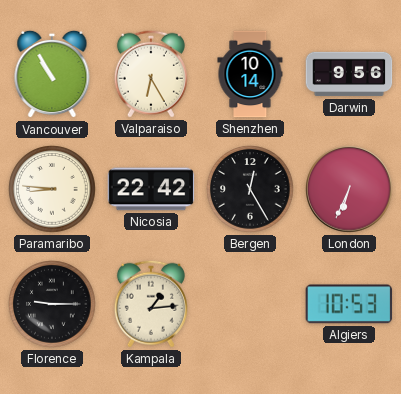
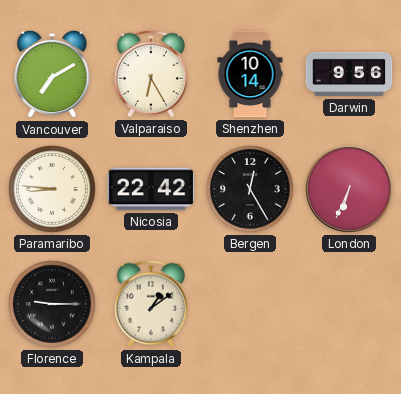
Vancouver: 10:55 -> 7:10
Kampala: 1:14 -> 1:09
Algiers: 10:53 -> none
